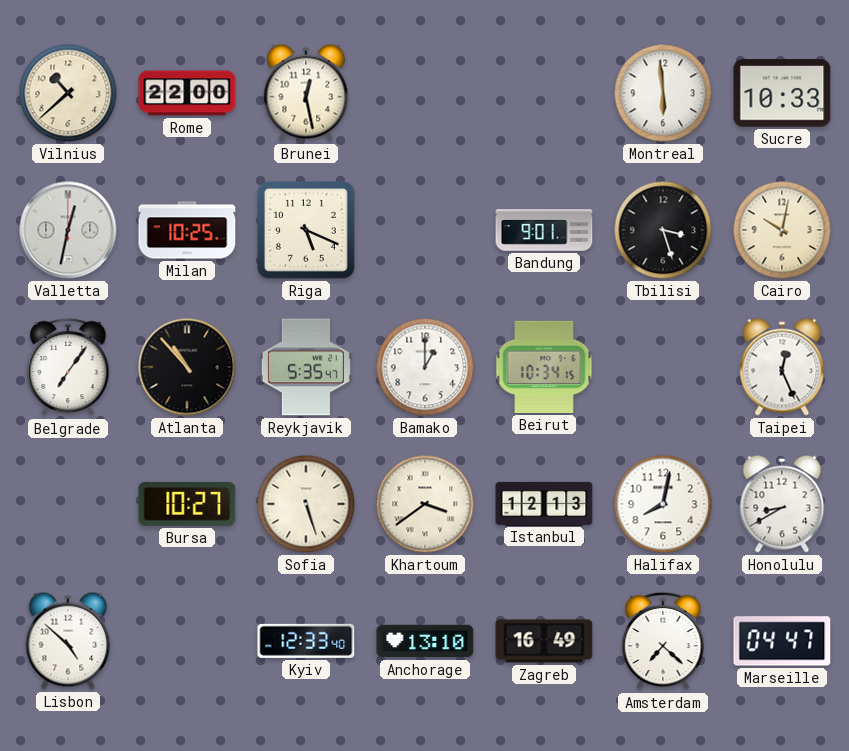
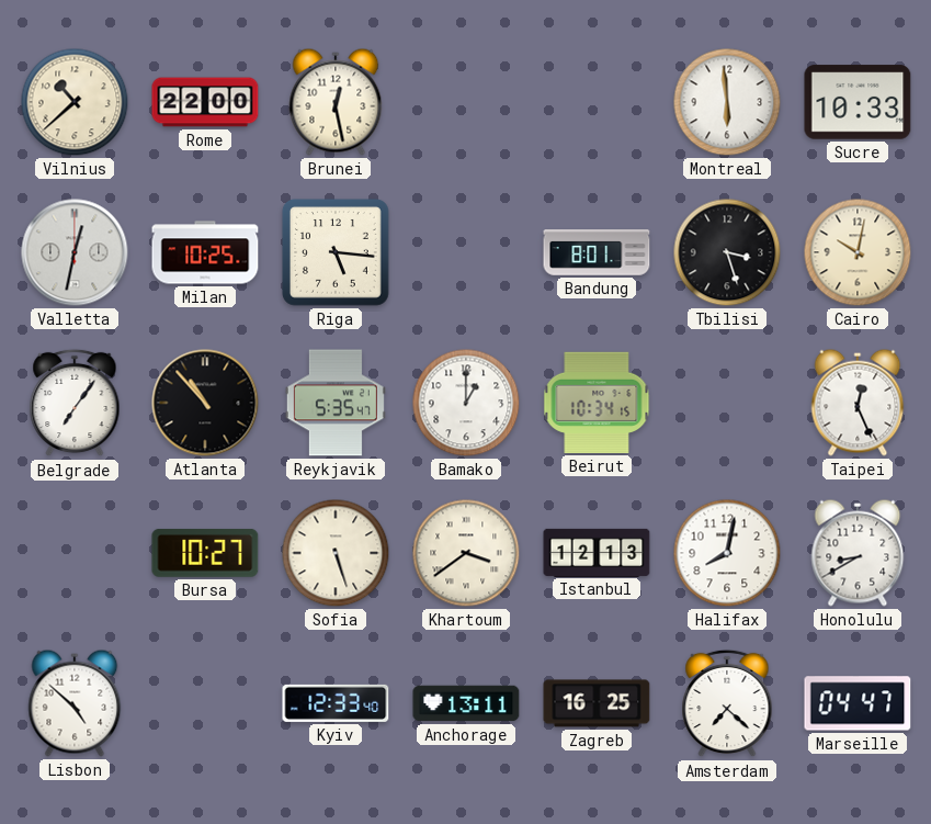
Riga: 5:19 -> 5:16
Bandung: 9:01 -> 8:01
Anchorage: 13:10 -> 13:11
Zagreb: 16:49 -> 16:25
